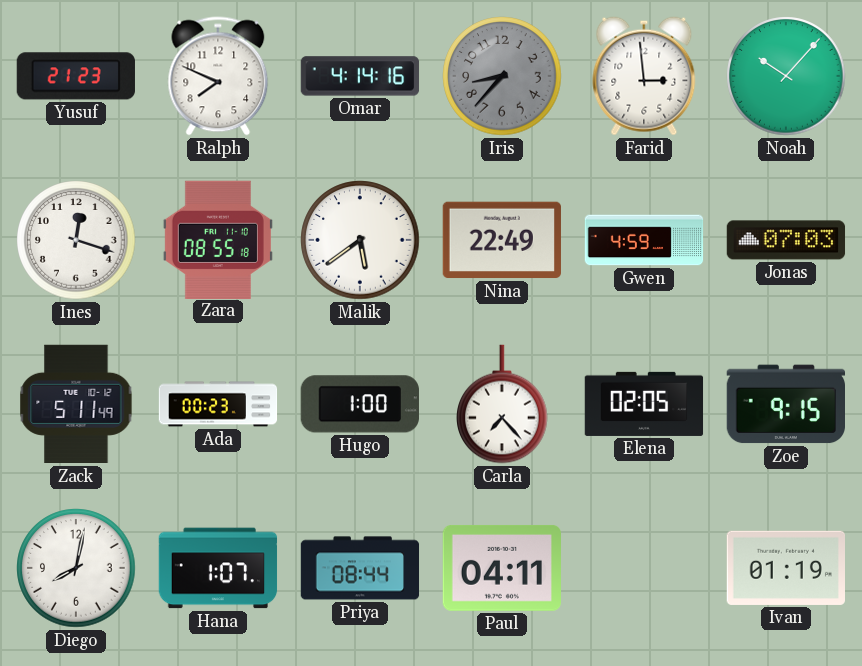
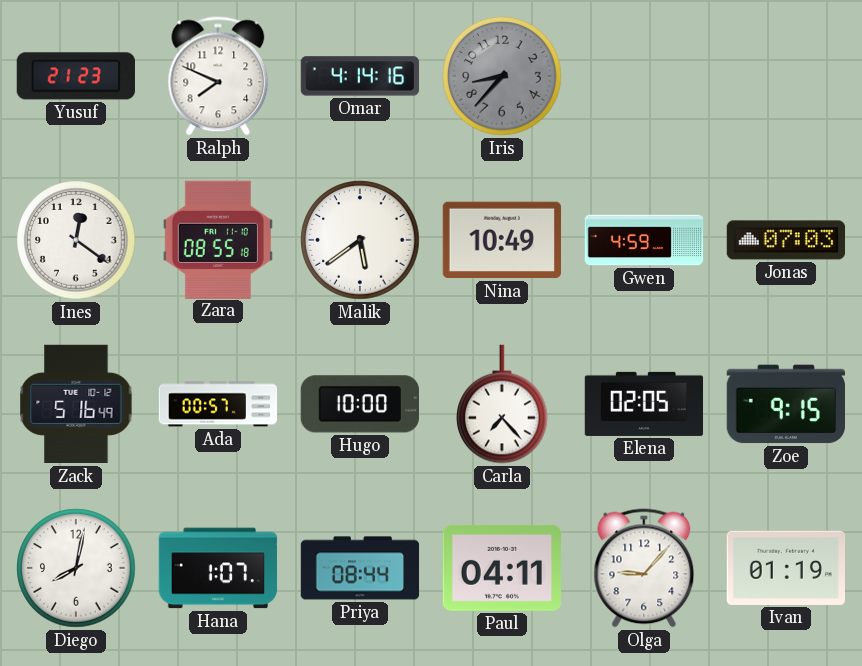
Farid: 2:59 -> none
Noah: 10:07 -> none
Ines: 12:18 -> 12:21
Nina: 22:49 -> 10:49
Zack: 5:11 -> 5:16
Ada: 00:23 -> 00:57
Hugo: 1:00 -> 10:00
Olga: none -> 9:07
